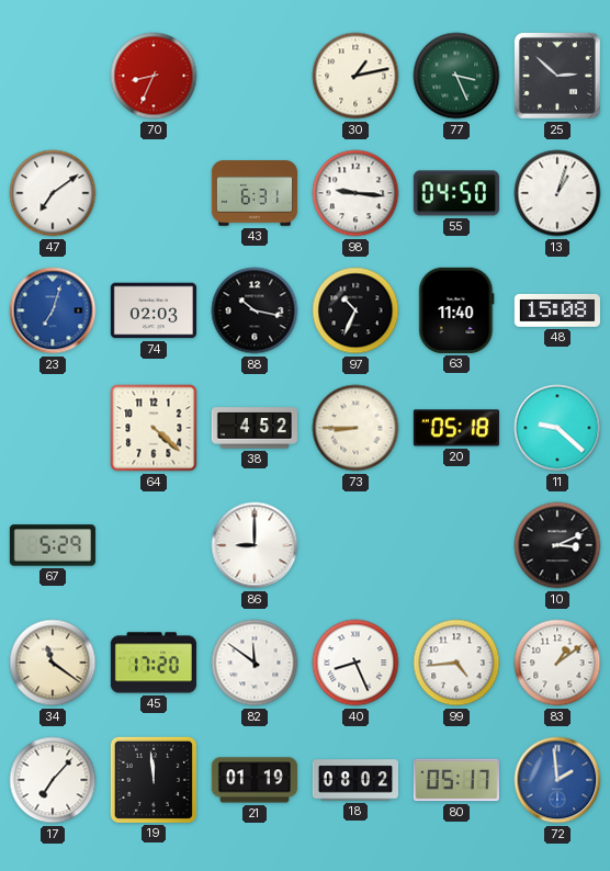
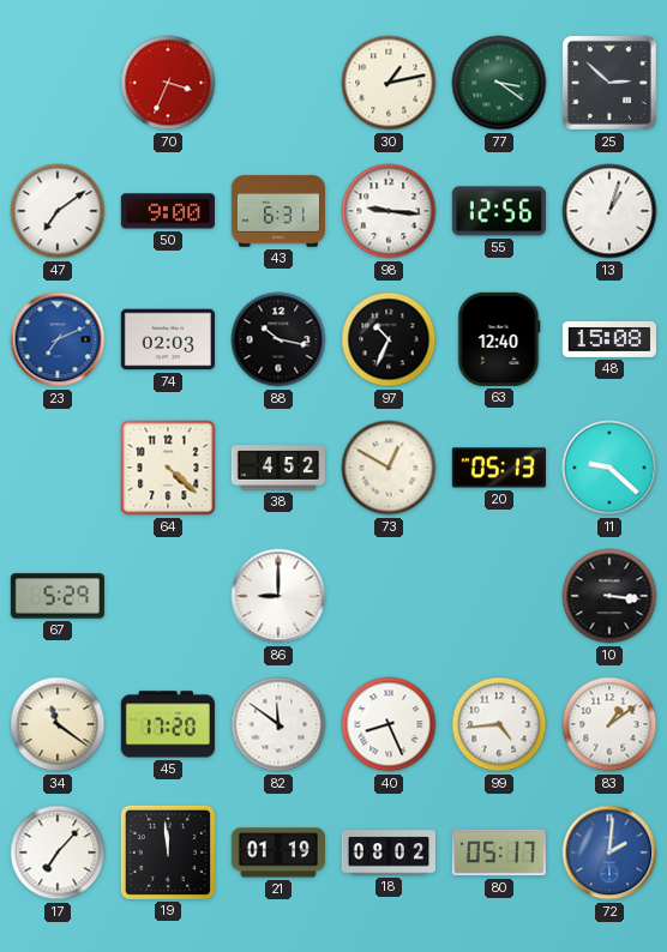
70: 8:34 -> 3:34
77: 3:26 -> 3:21
50: none -> 9:00
55: 04:50 -> 12:56
23: 7:03 -> 7:11
63: 11:40 -> 12:40
73: 8:45 -> 12:50
20: 05:18 -> 05:13
10: 3:11 -> 3:16
72: 1:59 -> 2:01
